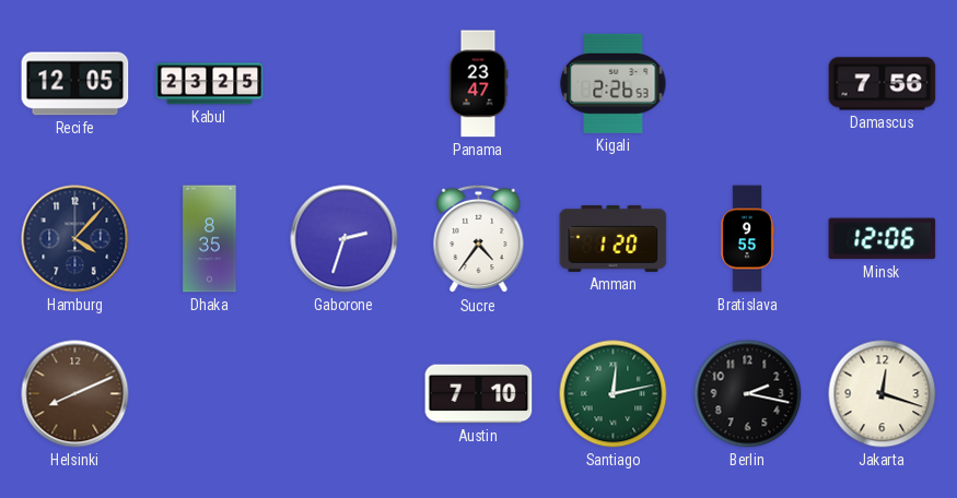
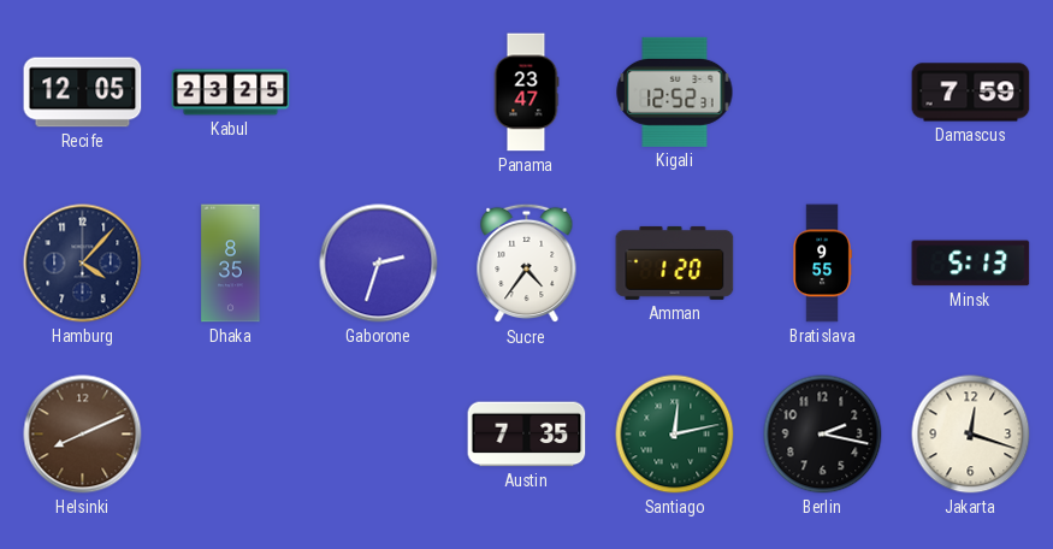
Kigali: 2:26 -> 12:52
Damascus: 7:56 -> 7:59
Minsk: 12:06 -> 5:13
Austin: 7:10 -> 7:35
